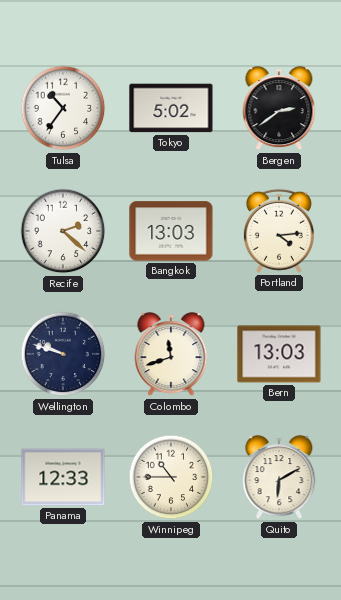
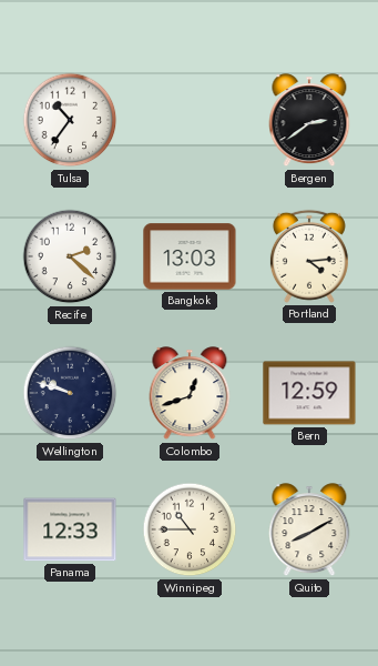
Tokyo: 5:02 -> none
Colombo: 11:42 -> 12:42
Bern: 13:03 -> 12:59
Quito: 6:10 -> 8:10
